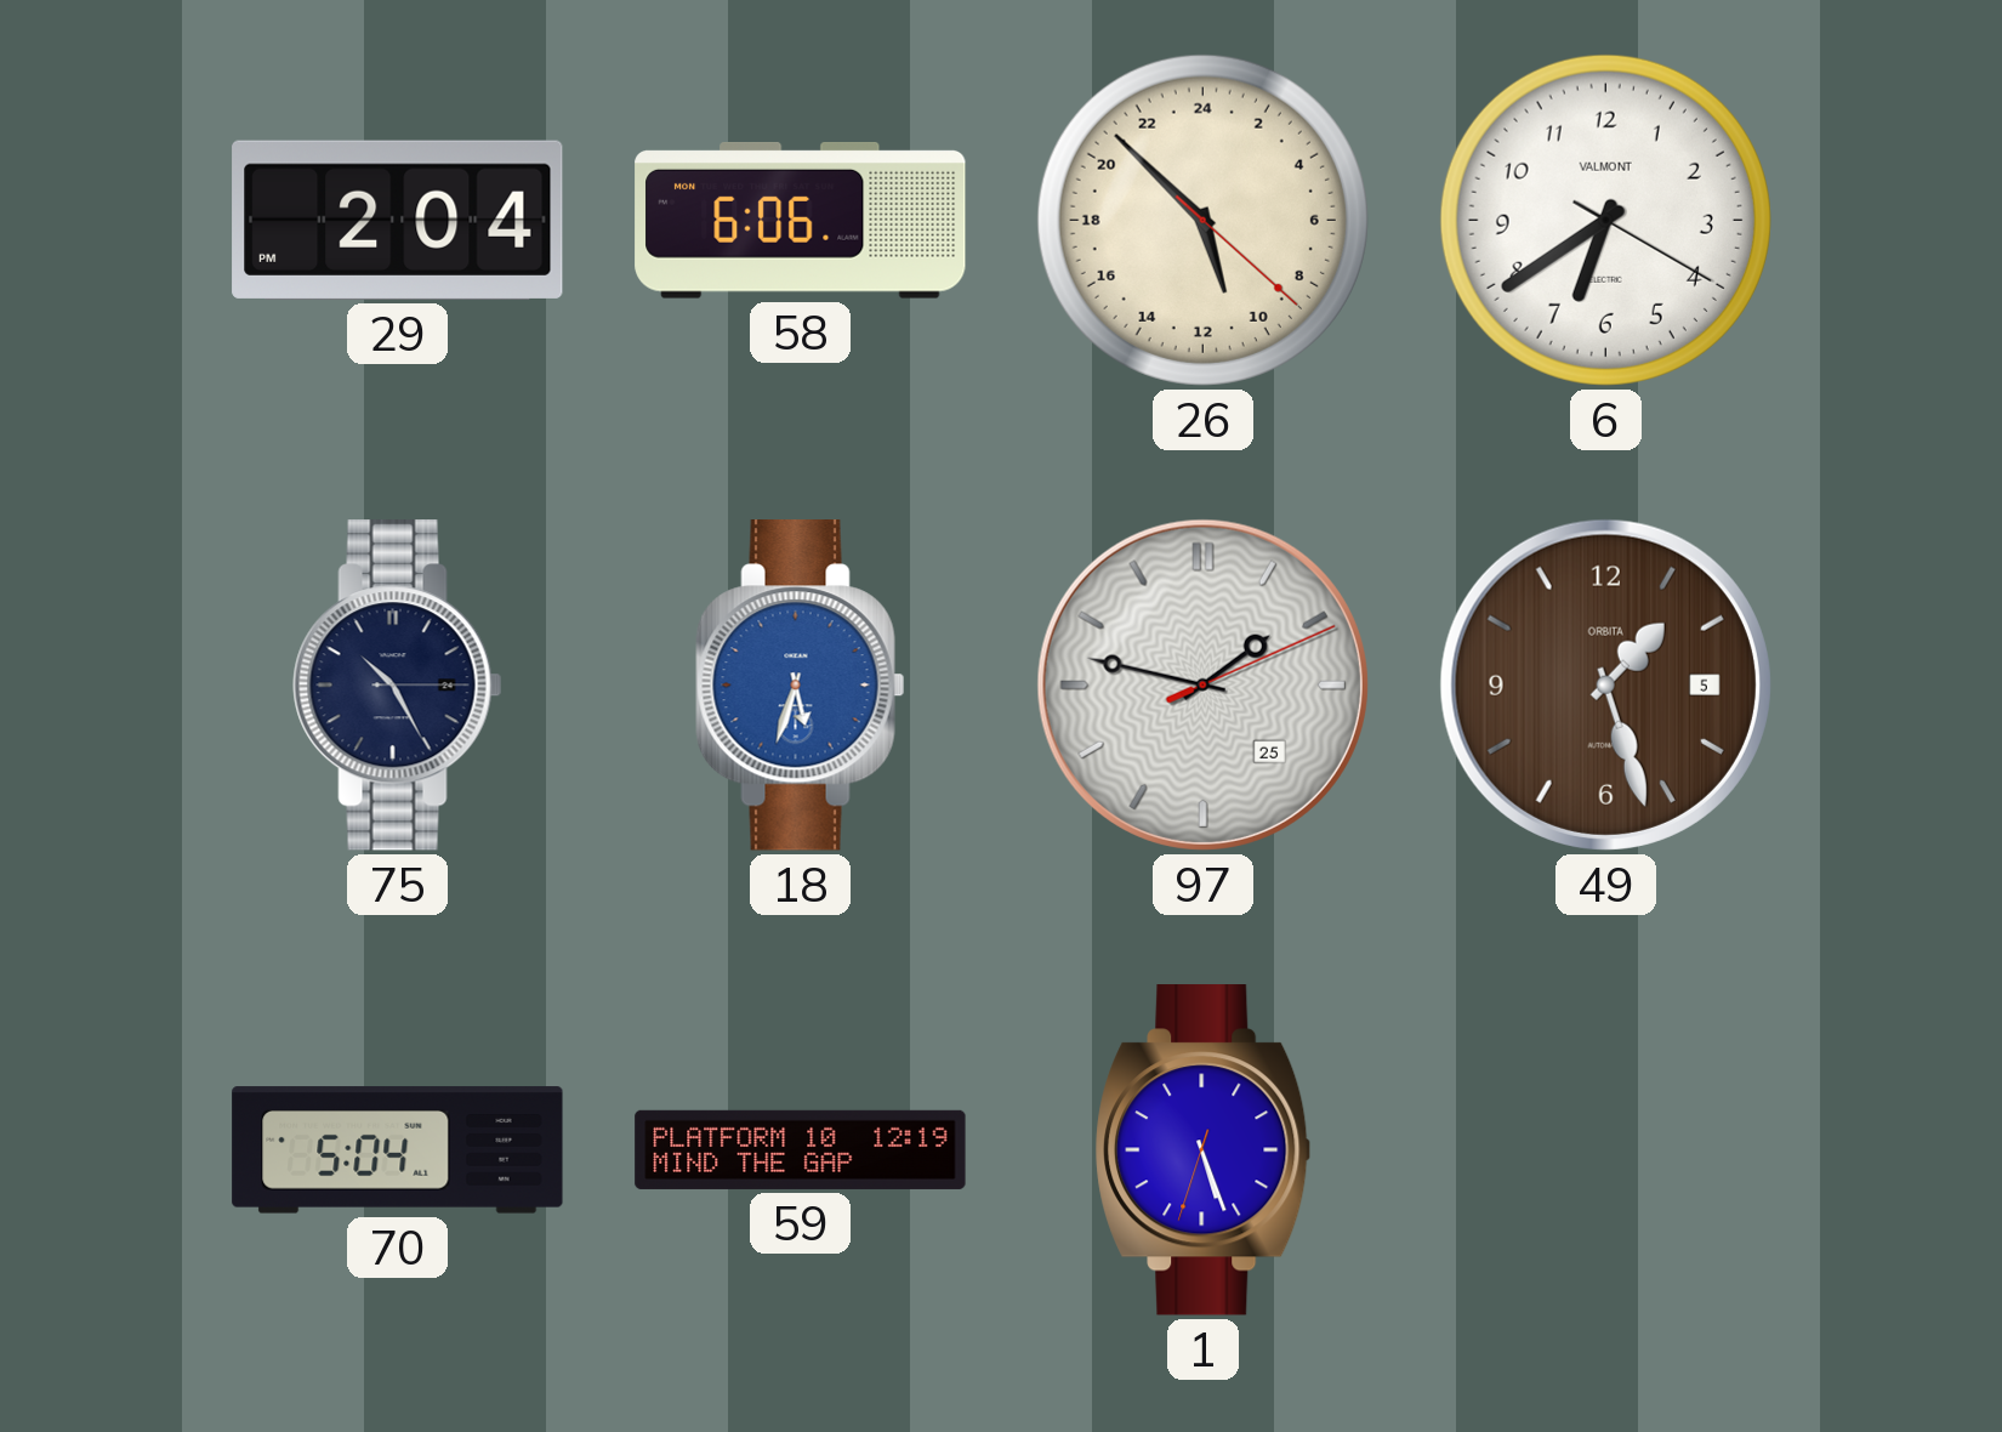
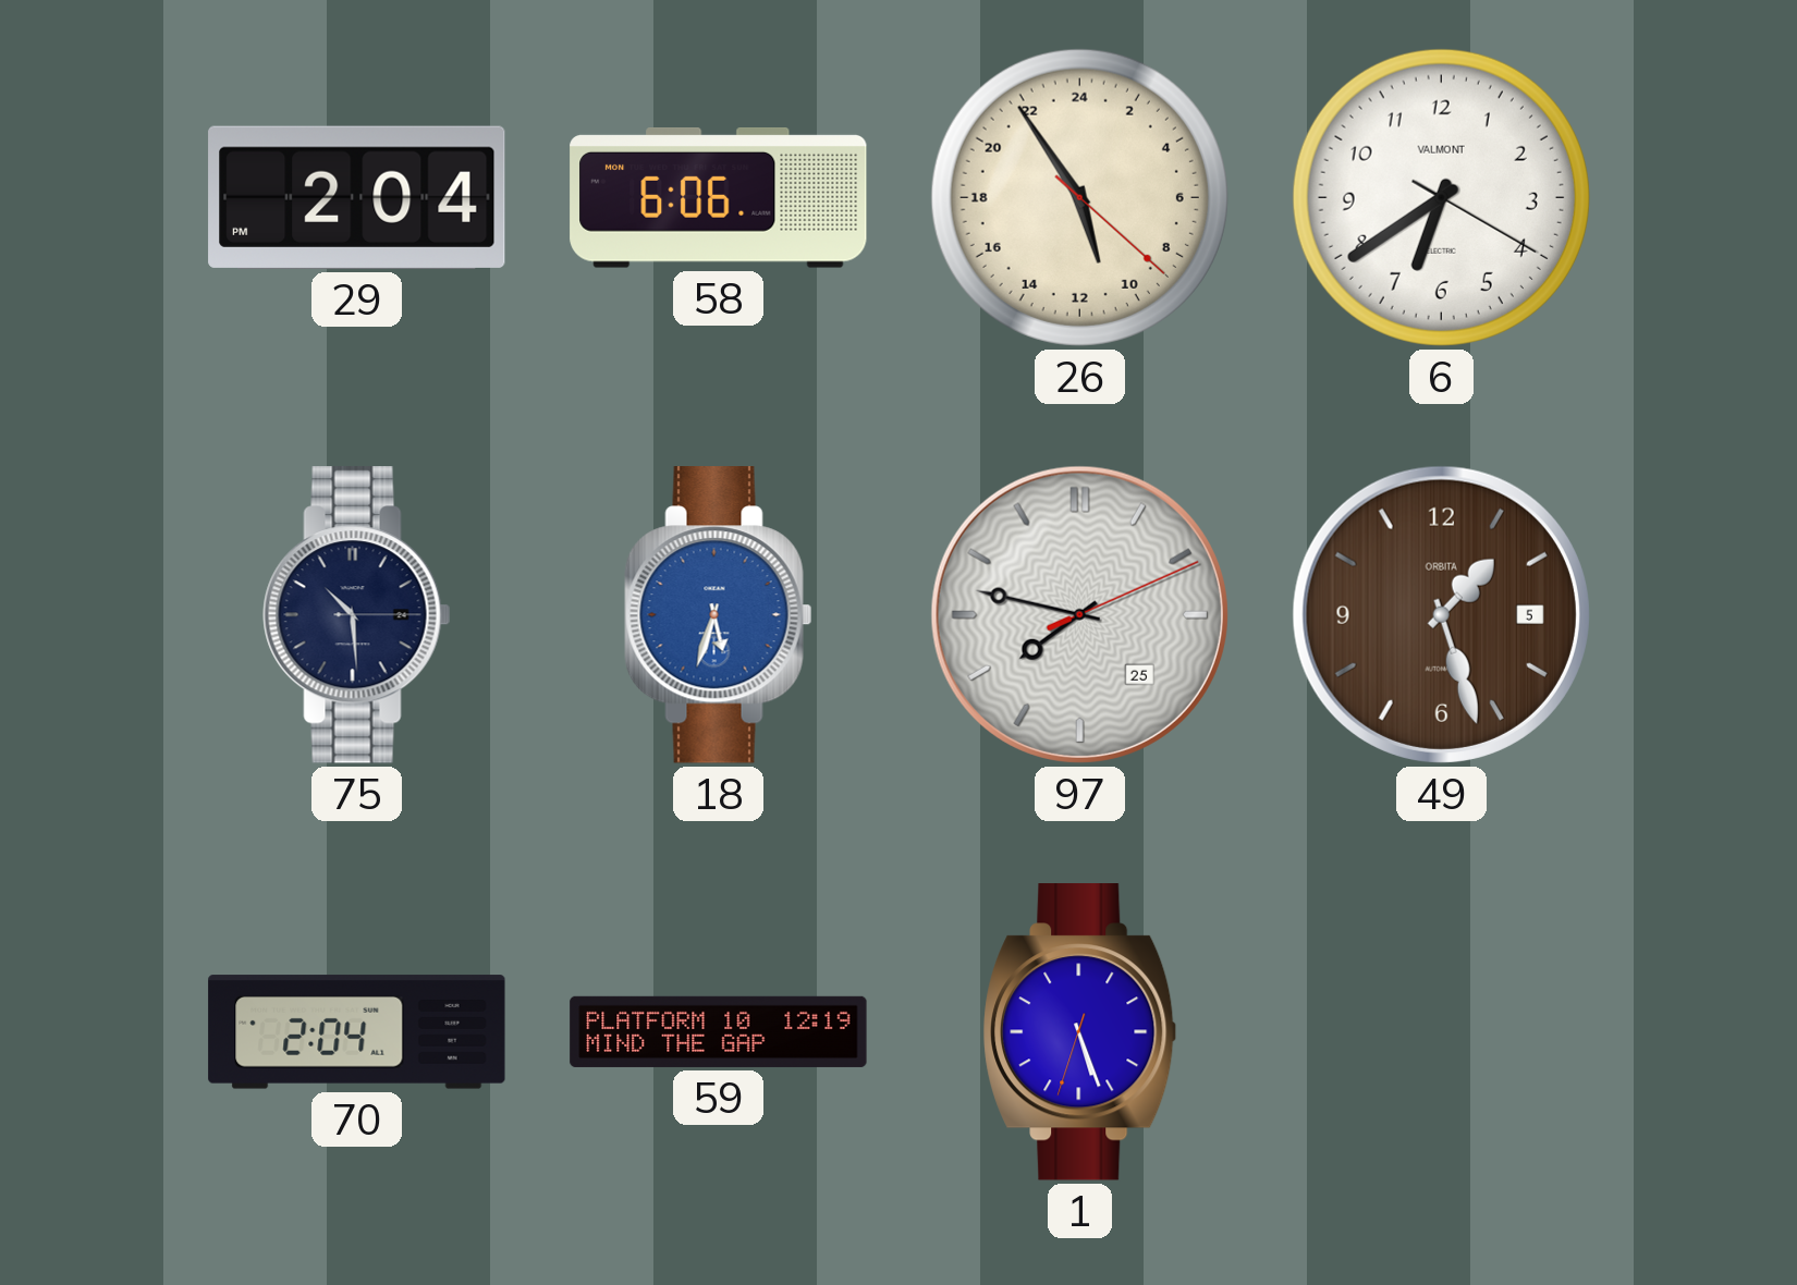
26: 10:52 -> 10:54
75: 10:25 -> 10:29
97: 1:47 -> 7:47
70: 5:04 -> 2:04
